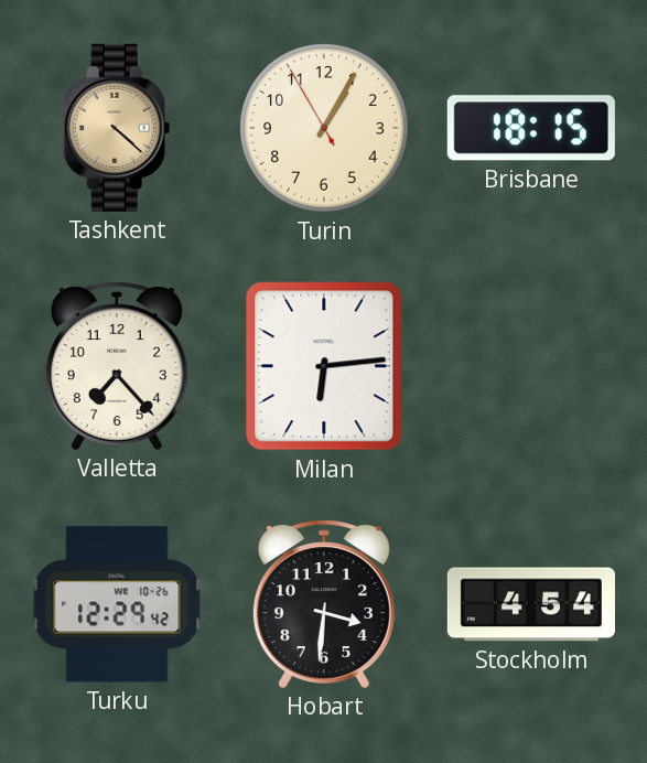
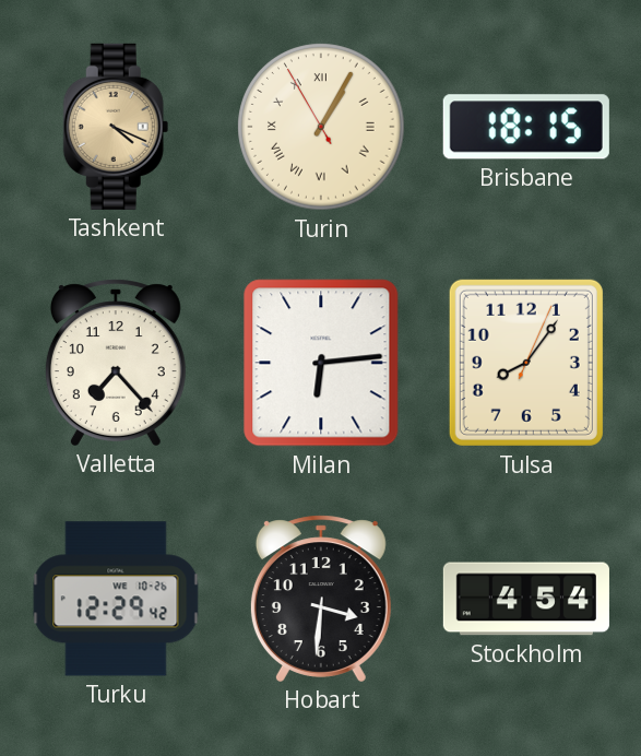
Tashkent: 4:22 -> 4:19
Turin numerals: Arabic -> Roman
Tulsa: none -> 8:06
